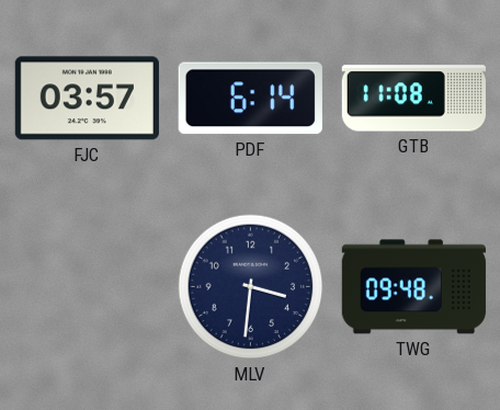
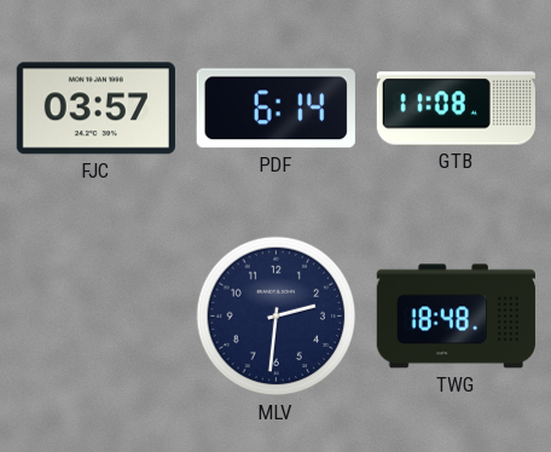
MLV: 3:31 -> 2:31
TWG: 09:48 -> 18:48
